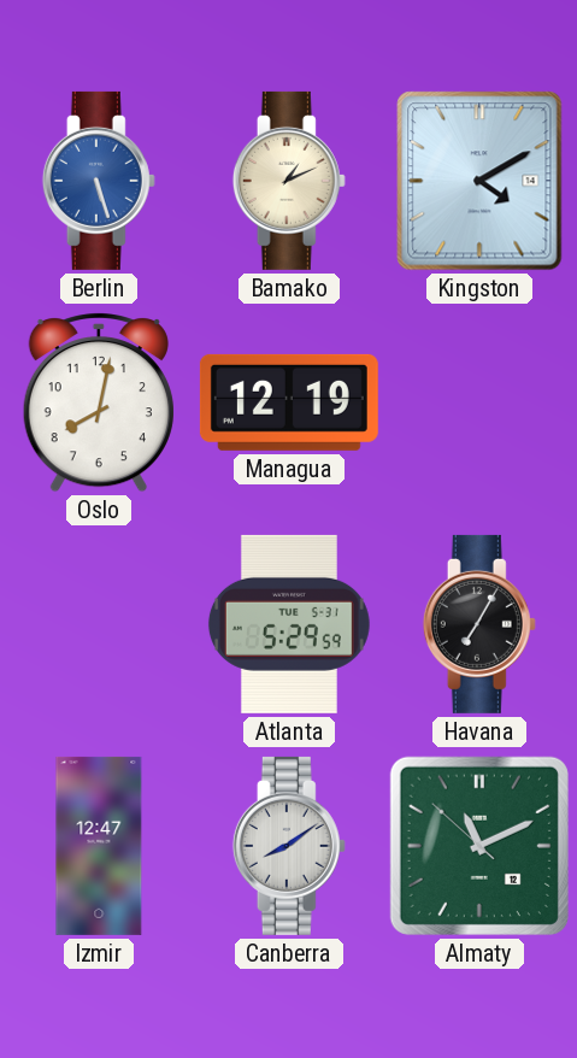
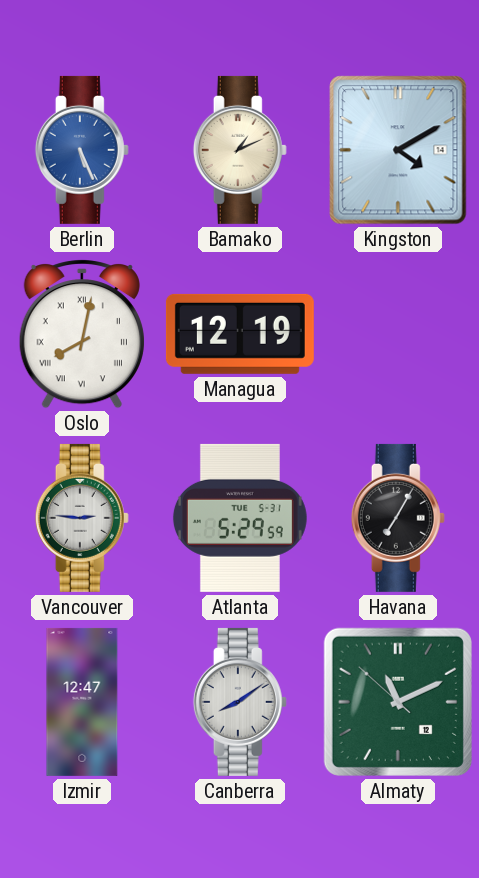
Berlin: 5:27 -> 5:26
Oslo numerals: Arabic -> Roman
Vancouver: none -> 2:46
